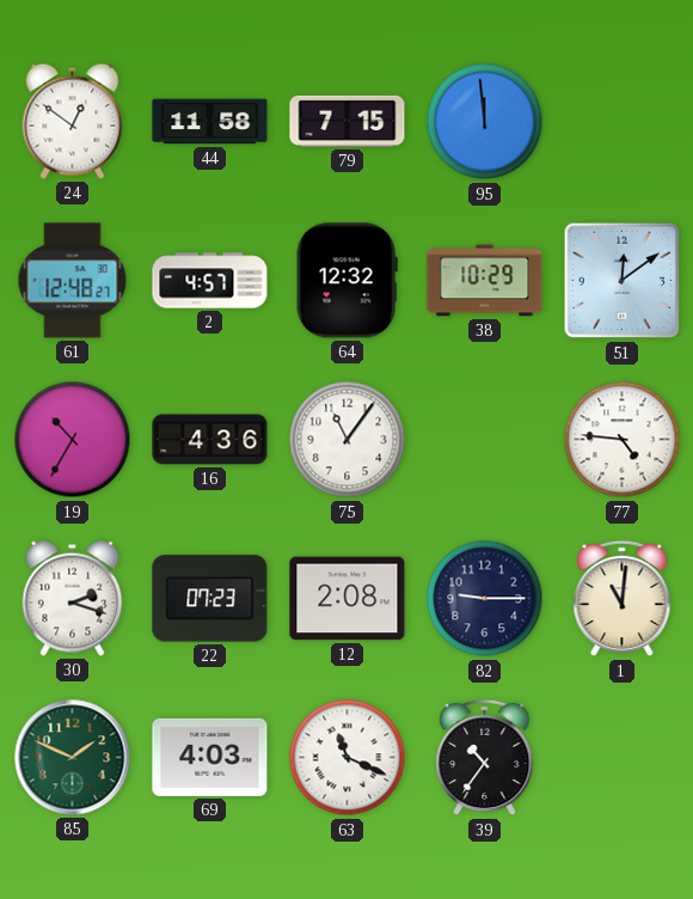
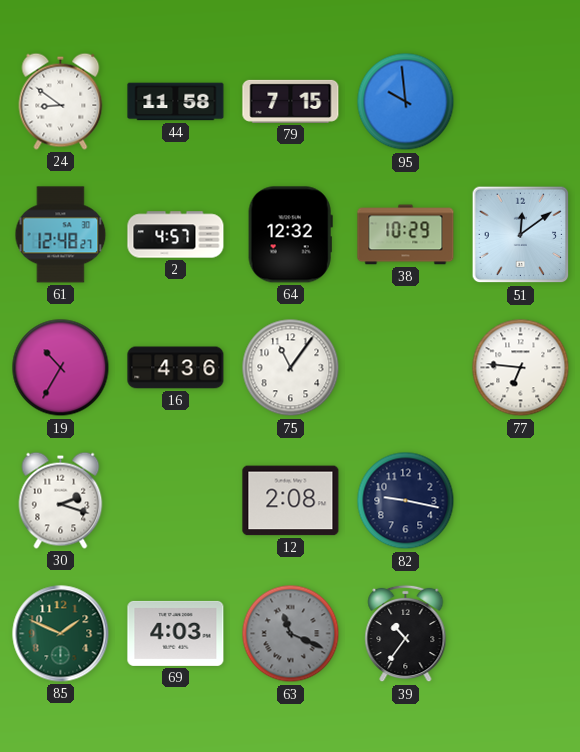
24: 12:51 -> 8:51
95: 11:59 -> 9:59
77: 4:46 -> 6:46
22: 07:23 -> none
82: 9:15 -> 9:17
1: 11:01 -> none
63 dial: white -> grey
